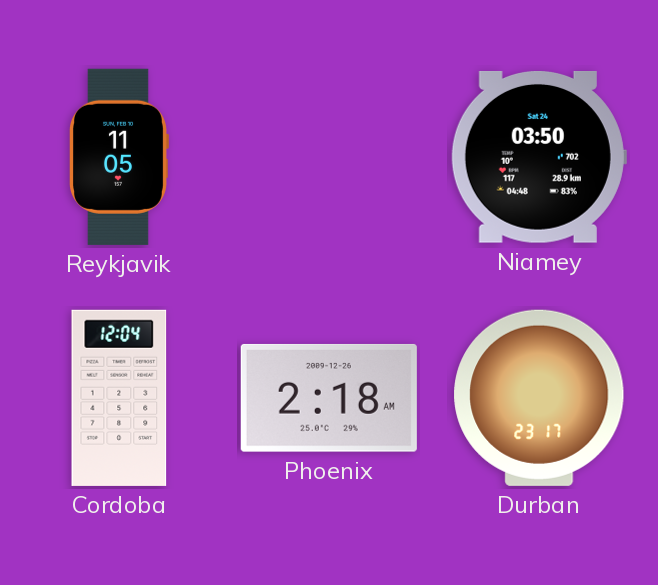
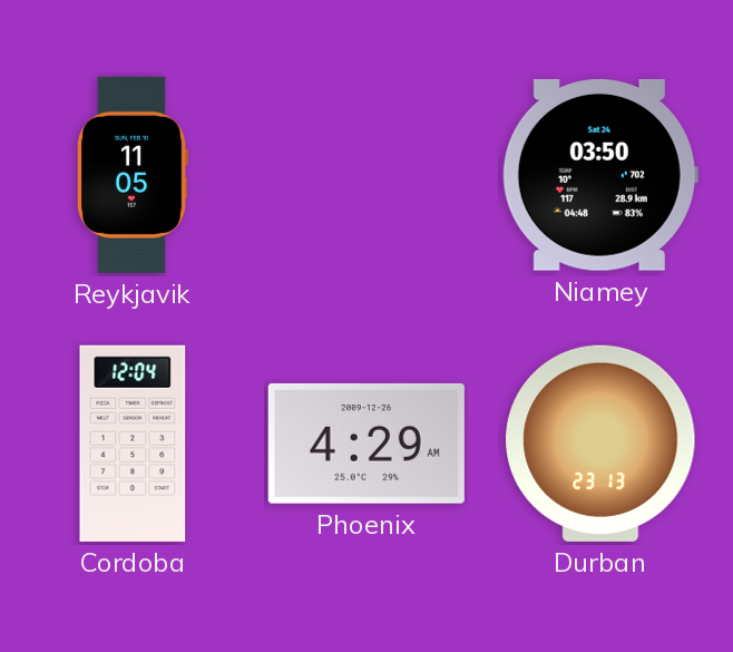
Phoenix: 2:18 -> 4:29
Durban: 23:17 -> 23:13
